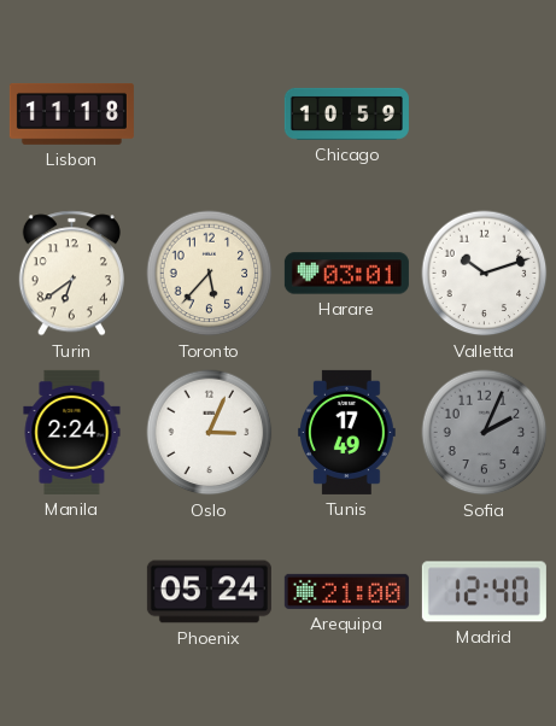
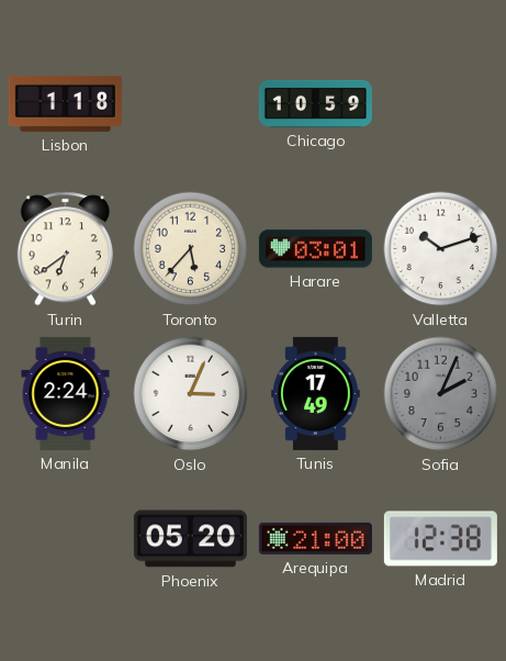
Lisbon: 11:18 -> 1:18
Phoenix: 05:24 -> 05:20
Madrid: 12:40 -> 12:38
